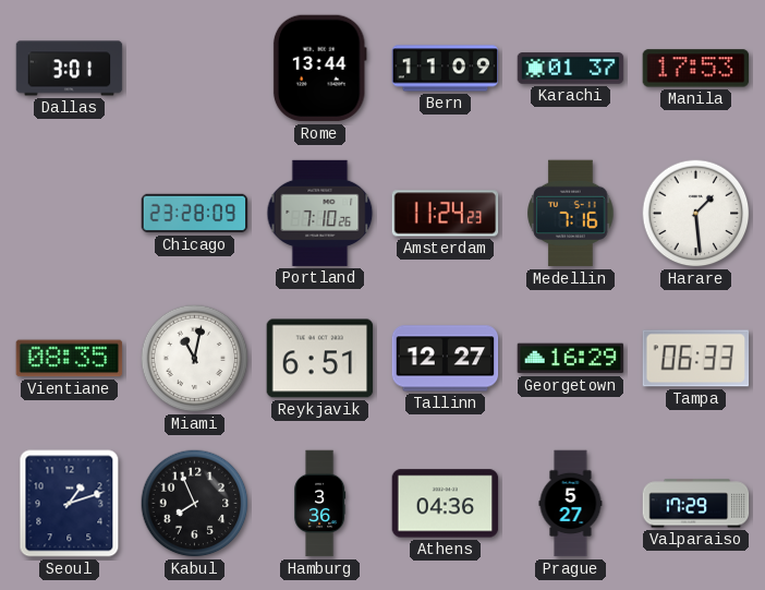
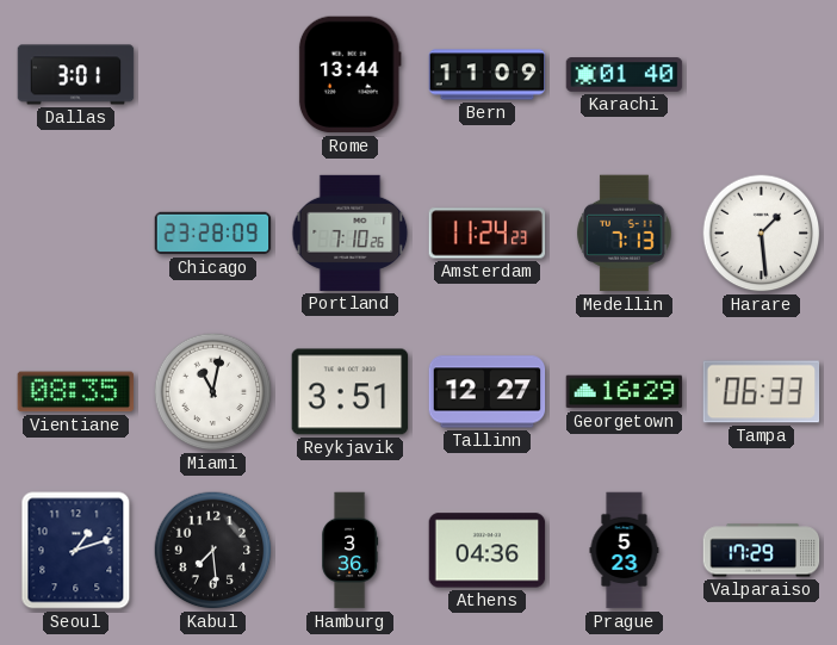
Karachi: 01:37 -> 01:40
Manila: 17:53 -> none
Medellin: 7:16 -> 7:13
Reykjavik: 6:51 -> 3:51
Kabul: 7:56 -> 7:29
Prague: 5:27 -> 5:23
